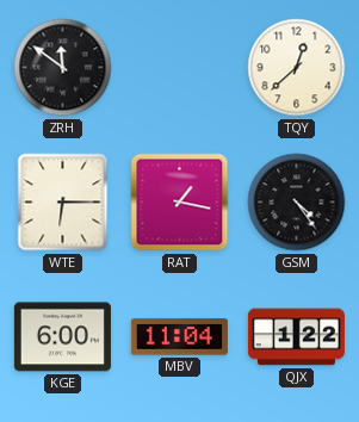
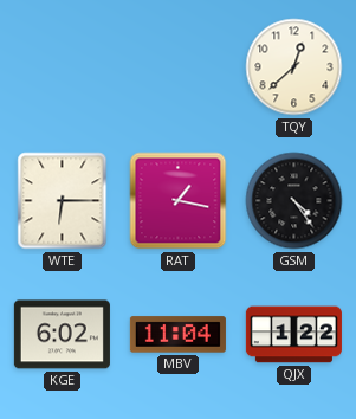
ZRH: 11:51 -> none
KGE: 6:00 -> 6:02
